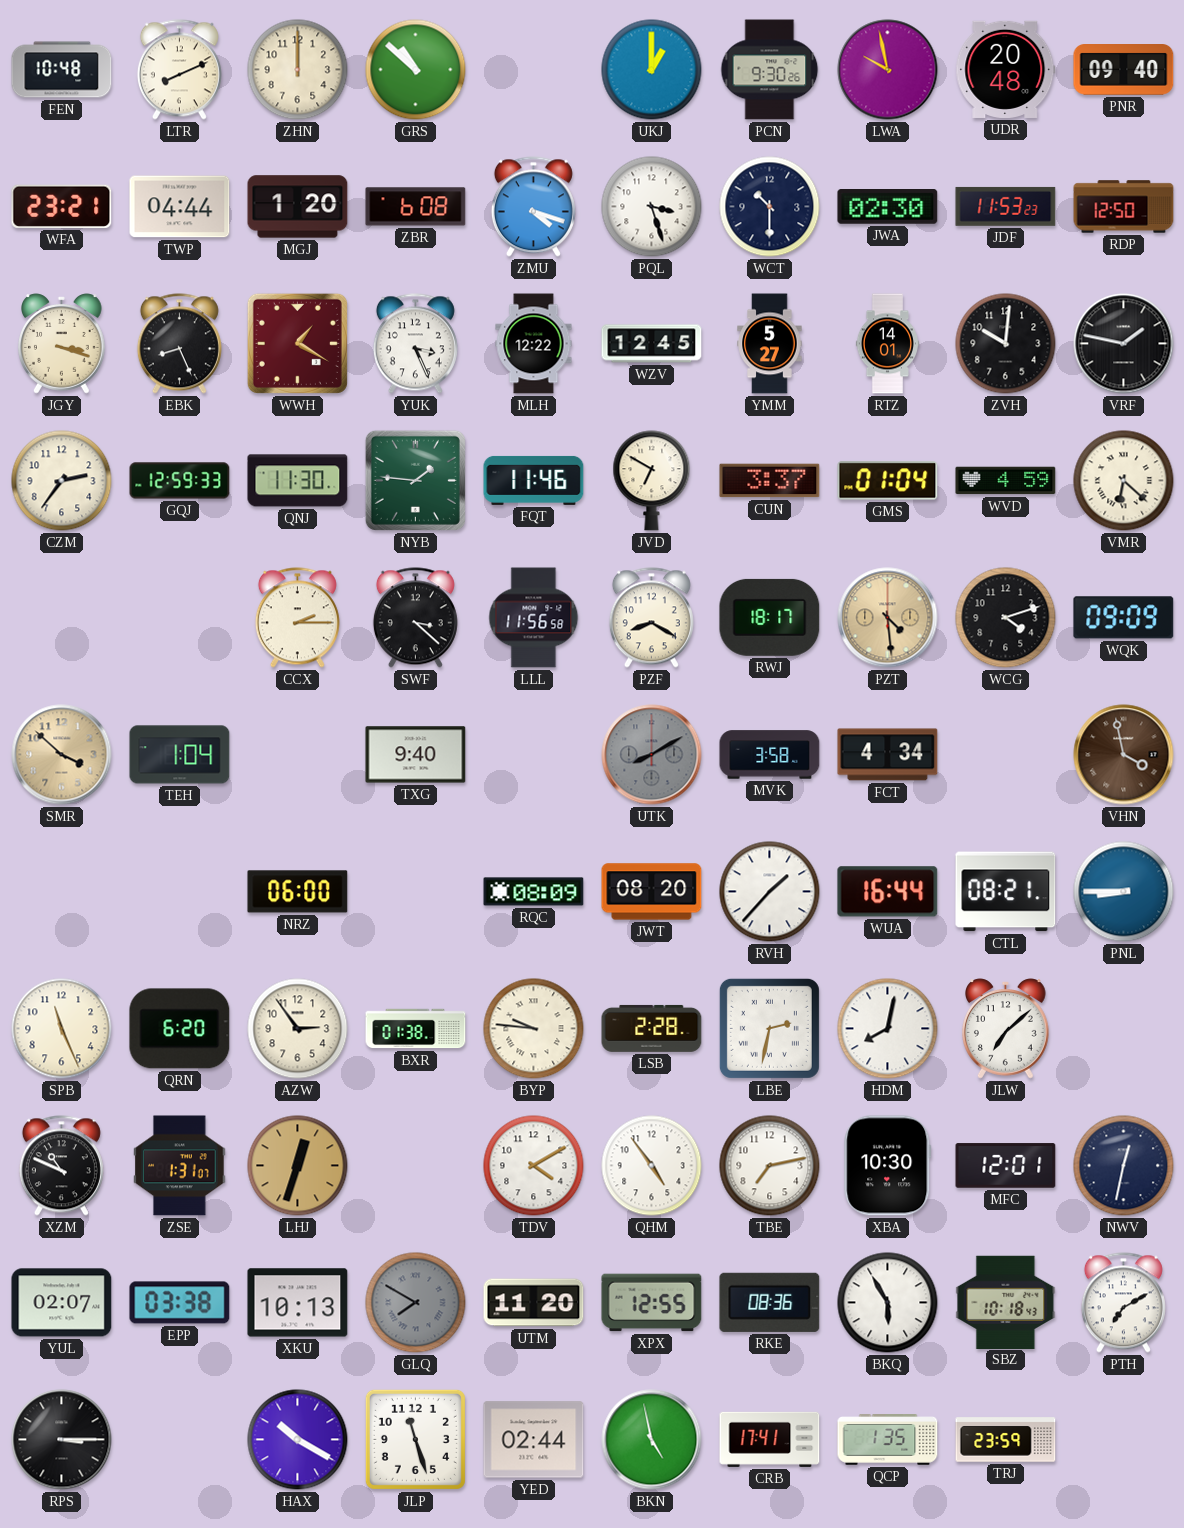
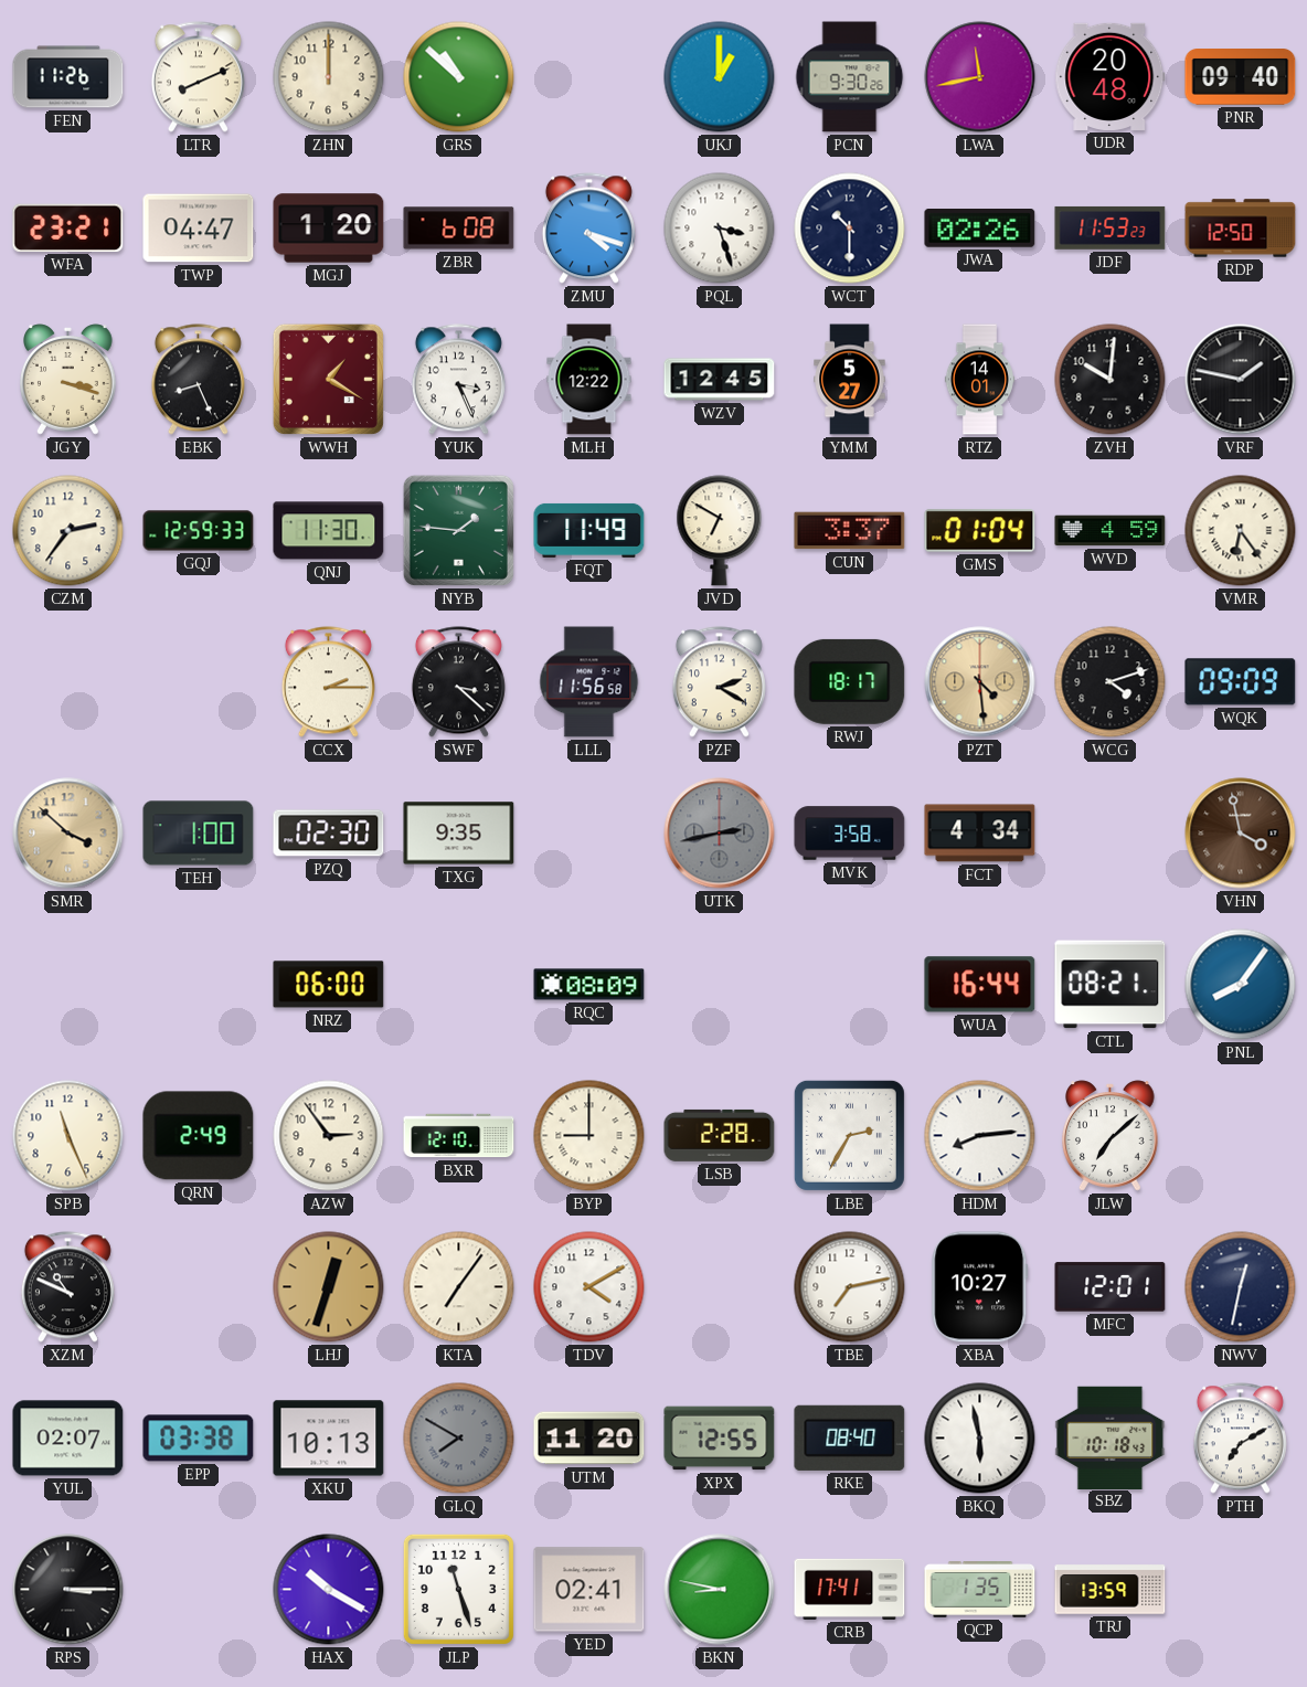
FEN: 10:48 -> 11:26
LWA: 9:58 -> 11:43
TWP: 04:44 -> 04:47
JWA: 02:30 -> 02:26
FQT: 11:46 -> 11:49
VMR: 6:22 -> 6:24
PZF: 8:20 -> 2:20
TEH: 1:04 -> 1:00
PZQ: none -> 02:30
TXG: 9:40 -> 9:35
UTK: 8:10 -> 2:43
JWT: 08:20 -> none
RVH: 1:37 -> none
PNL: 8:45 -> 8:06
QRN: 6:20 -> 2:49
BXR: 01:38 -> 12:10
BYP: 9:46 -> 9:00
LBE: 2:32 -> 2:35
HDM: 8:02 -> 8:14
ZSE: 1:31 -> none
KTA: none -> 7:06
QHM: 4:54 -> none
XBA: 10:30 -> 10:27
RKE: 08:36 -> 08:40
BKQ: 5:55 -> 5:58
YED: 02:44 -> 02:41
BKN: 4:58 -> 8:47
TRJ: 23:59 -> 13:59
